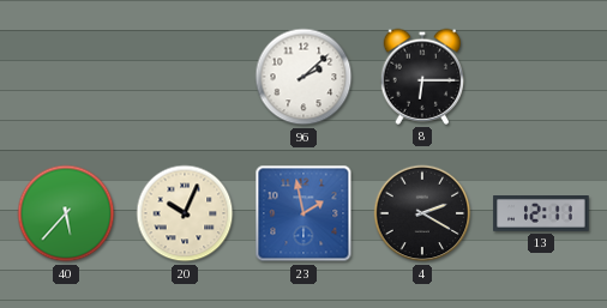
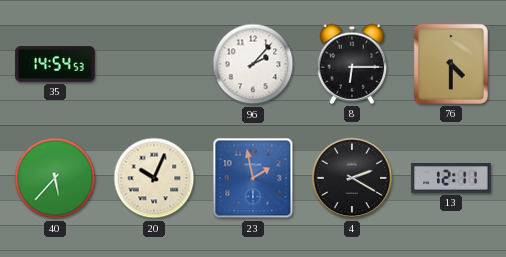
35: none -> 14:54
96: 2:08 -> 2:07
76: none -> 4:30
